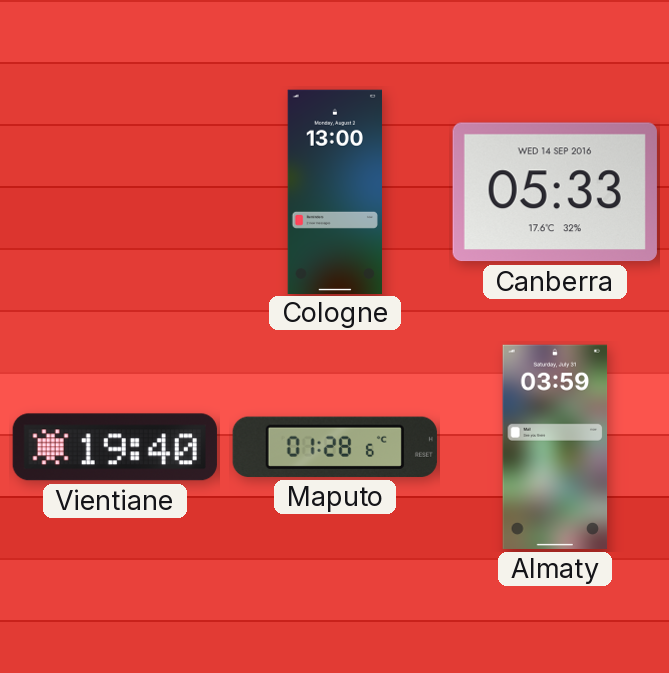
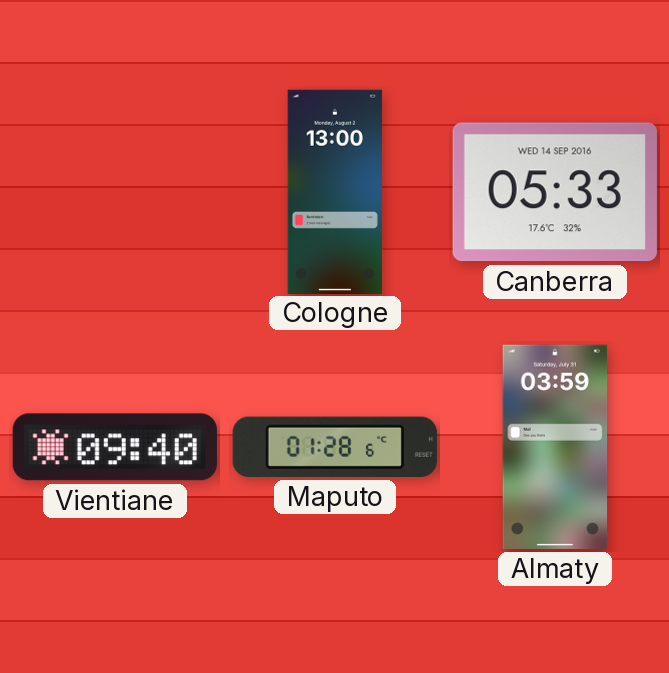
Vientiane: 19:40 -> 09:40
